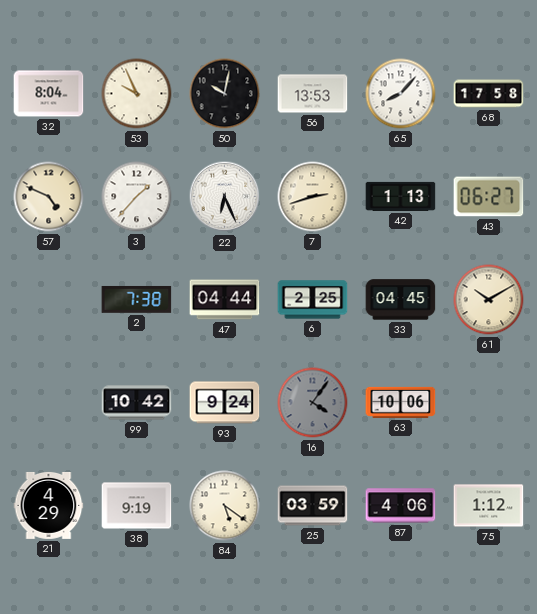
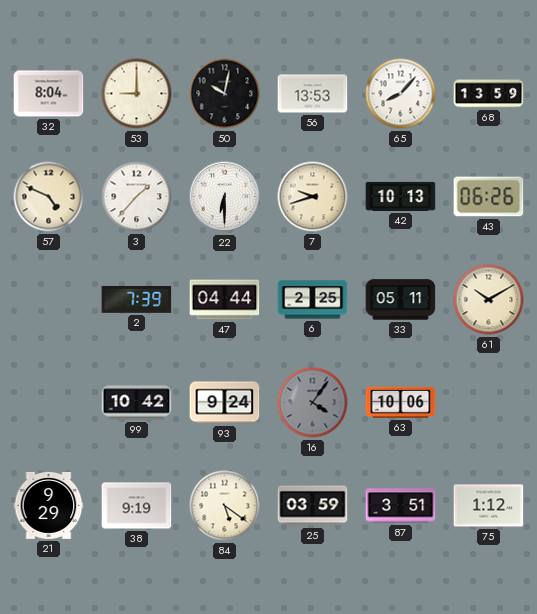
53: 9:56 -> 9:00
68: 17:58 -> 13:59
22: 6:26 -> 6:30
7: 2:42 -> 9:42
42: 1:13 -> 10:13
43: 06:27 -> 06:26
2: 7:38 -> 7:39
33: 04:45 -> 05:11
21: 4:29 -> 9:29
87: 4:06 -> 3:51
